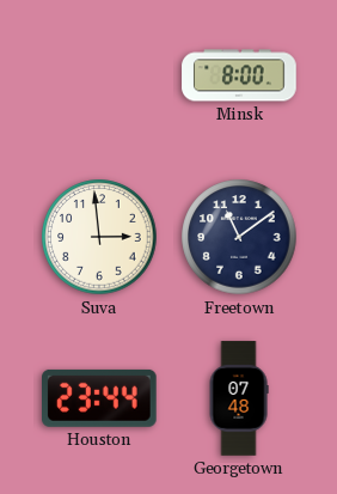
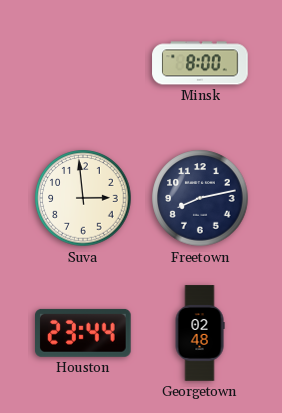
Freetown: 11:09 -> 8:13
Georgetown: 07:48 -> 02:48
